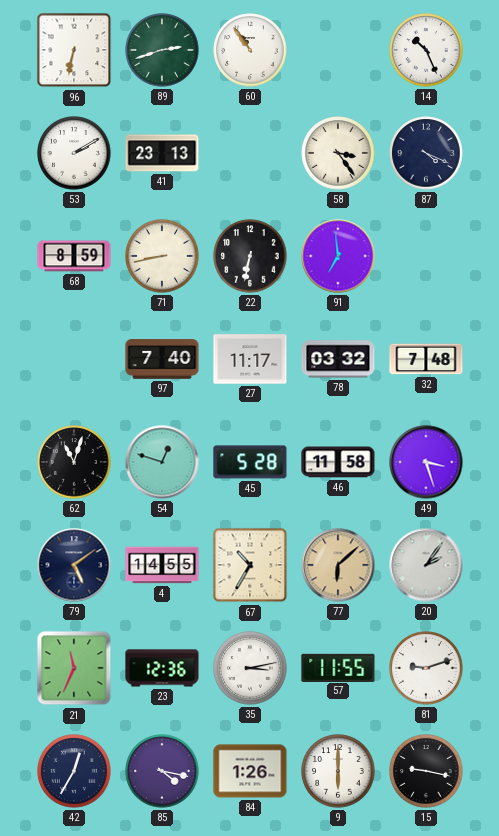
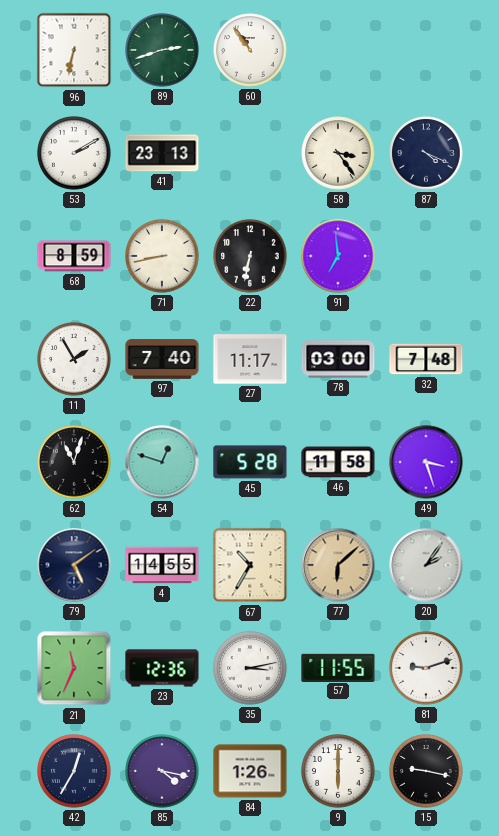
14: 10:26 -> none
11: none -> 1:55
78: 03:32 -> 03:00
